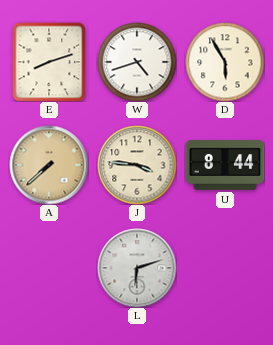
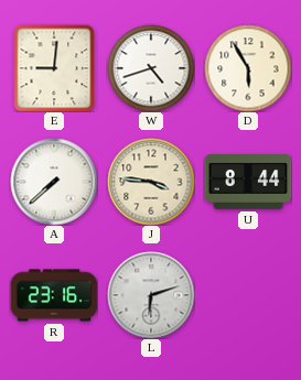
E: 8:12 -> 9:01
A dial: champagne -> white
R: none -> 23:16
